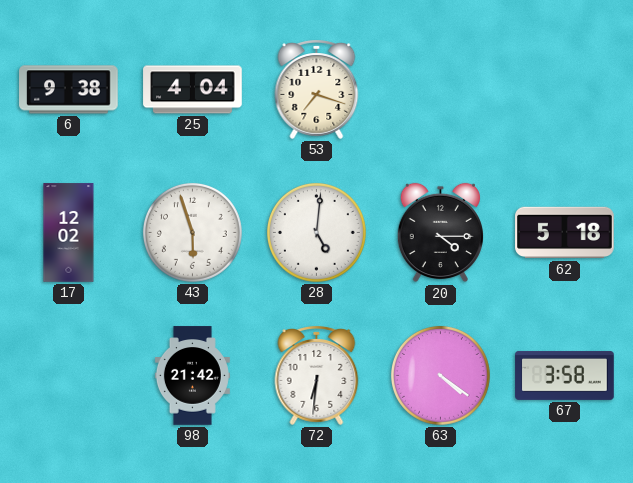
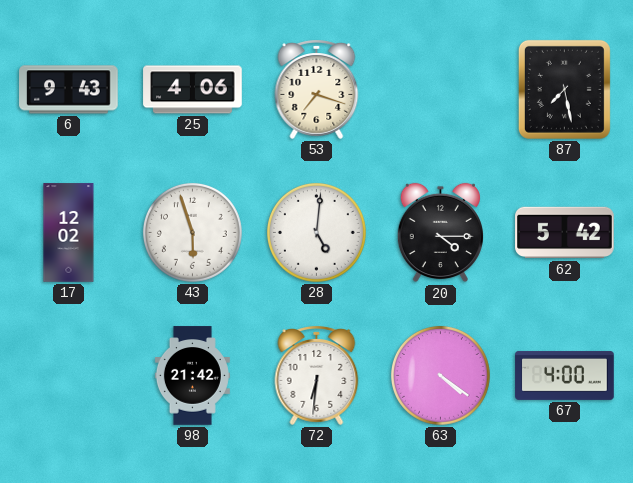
6: 9:38 -> 9:43
25: 4:04 -> 4:06
87: none -> 7:28
62: 5:18 -> 5:42
67: 3:58 -> 4:00
